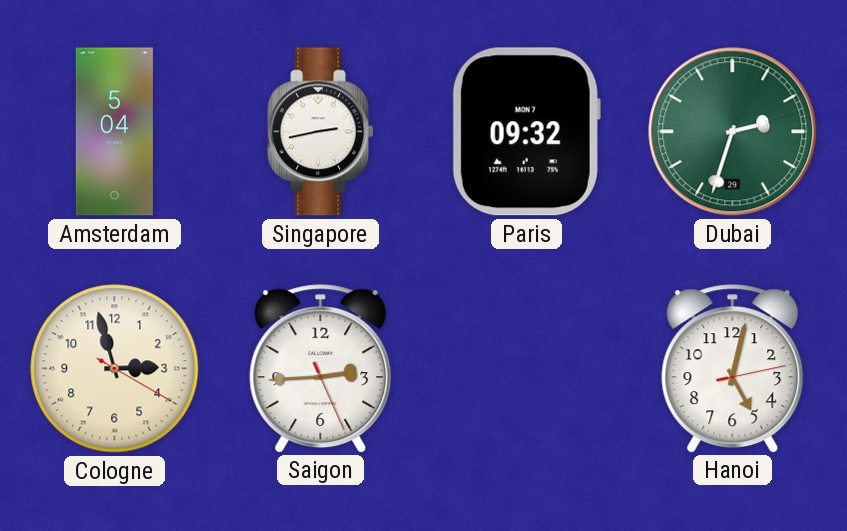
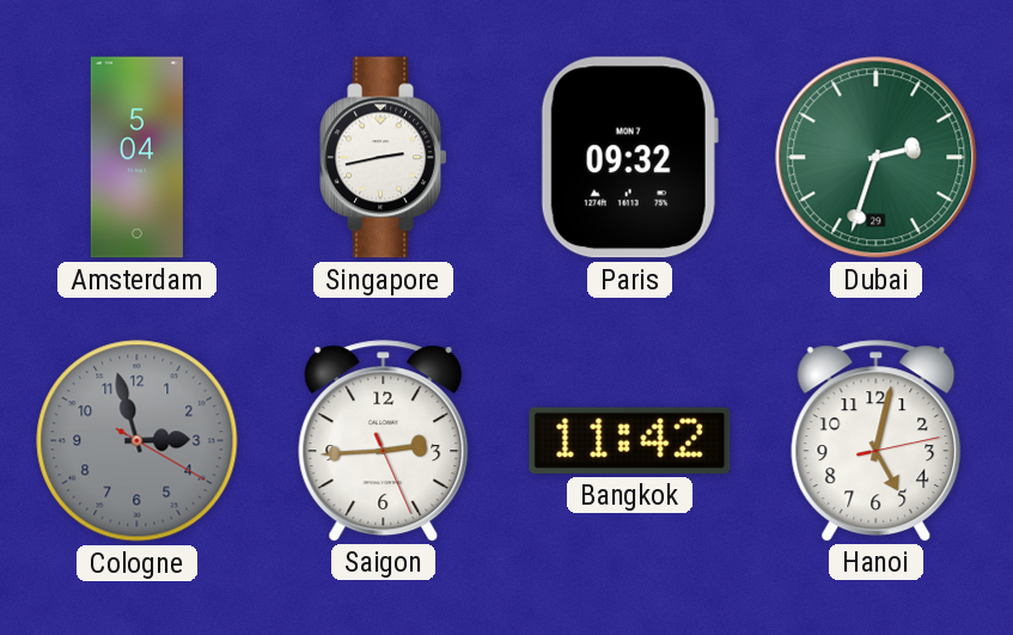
Cologne dial: cream -> grey
Bangkok: none -> 11:42
